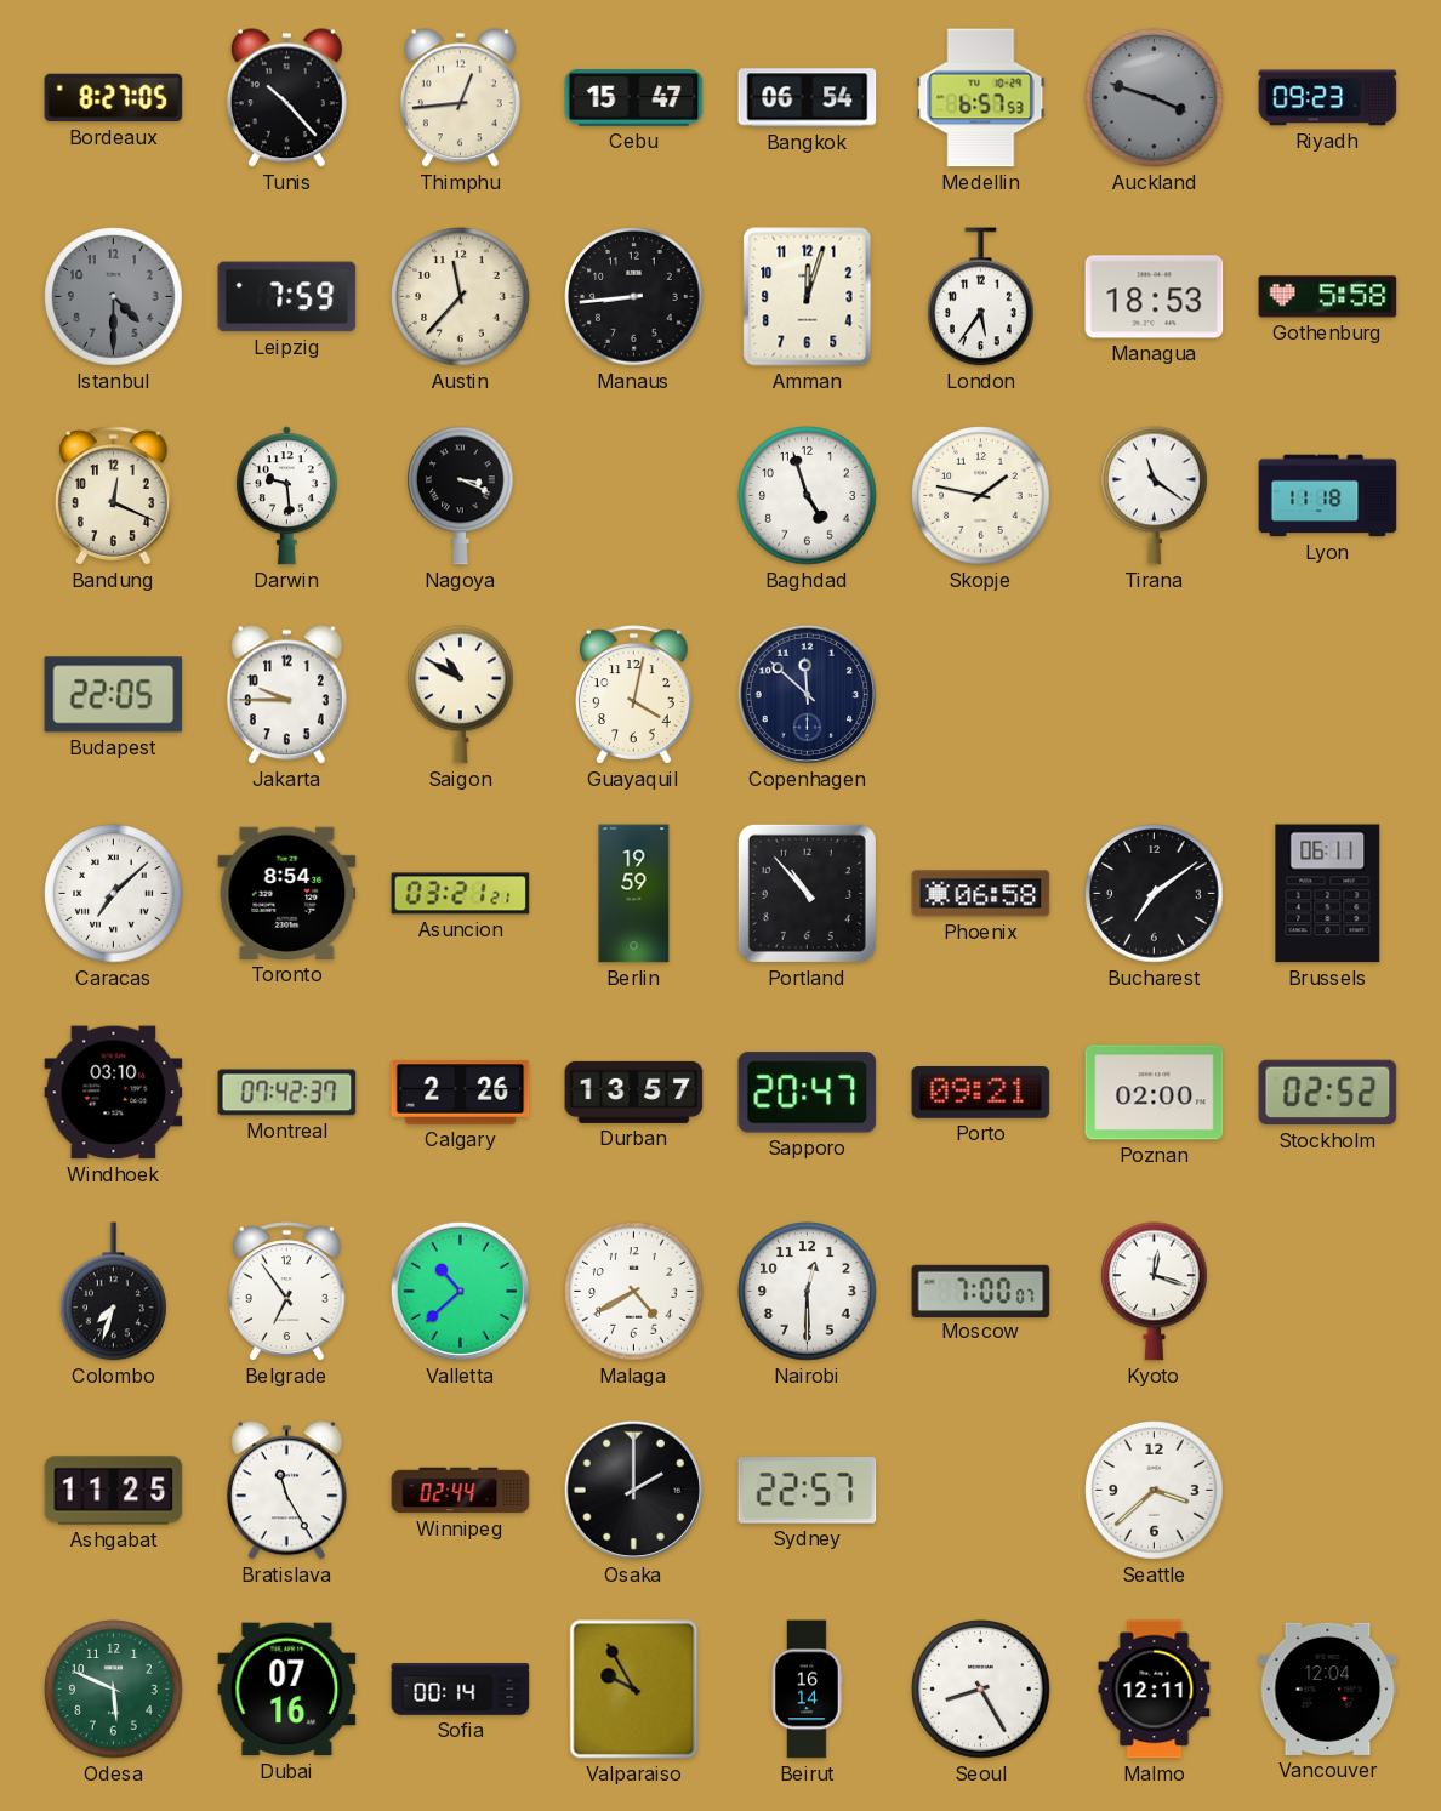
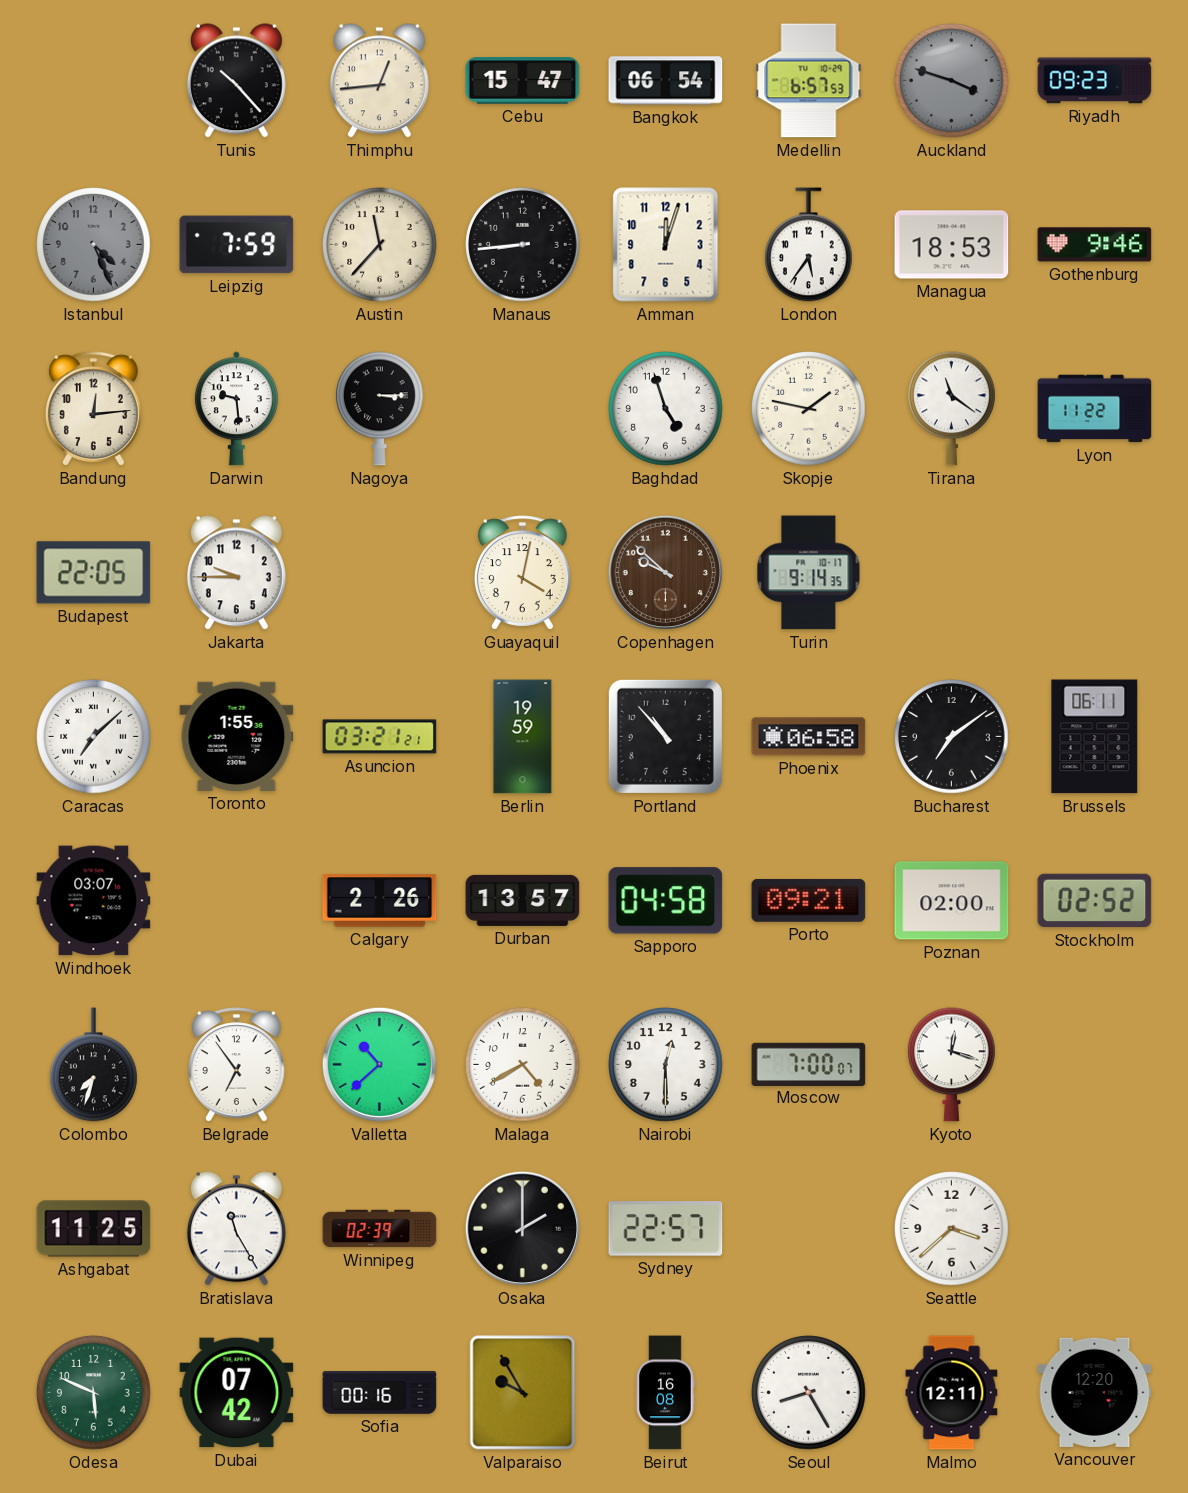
Bordeaux: 8:27 -> none
Istanbul: 4:30 -> 4:26
Gothenburg: 5:58 -> 9:46
Bandung: 12:19 -> 12:14
Nagoya: 3:19 -> 3:15
Lyon: 11:18 -> 11:22
Saigon: 10:50 -> none
Copenhagen: 11:52 -> 9:52
Copenhagen dial: navy -> brown
Turin: none -> 9:14
Toronto: 8:54 -> 1:55
Windhoek: 03:10 -> 03:07
Montreal: 07:42 -> none
Sapporo: 20:47 -> 04:58
Winnipeg: 02:44 -> 02:39
Dubai: 07:16 -> 07:42
Sofia: 00:14 -> 00:16
Beirut: 16:14 -> 16:08
Vancouver: 12:04 -> 12:20
